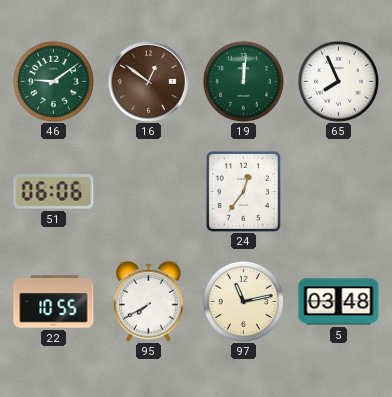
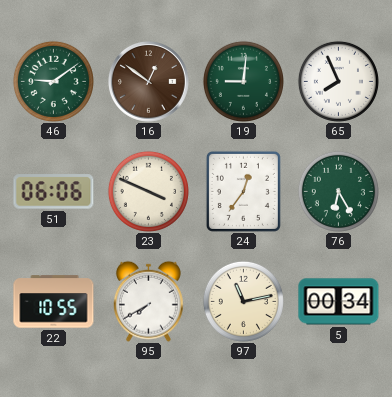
19: 12:01 -> 9:01
23: none -> 3:49
76: none -> 6:25
5: 03:48 -> 00:34
